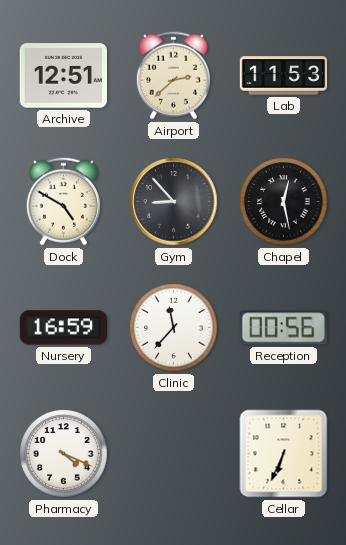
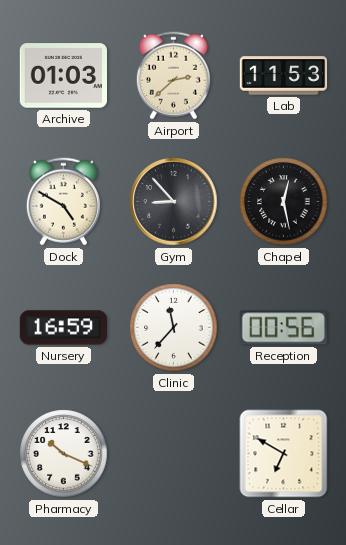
Archive: 12:51 -> 01:03
Pharmacy: 4:19 -> 10:19
Cellar: 6:34 -> 6:50
